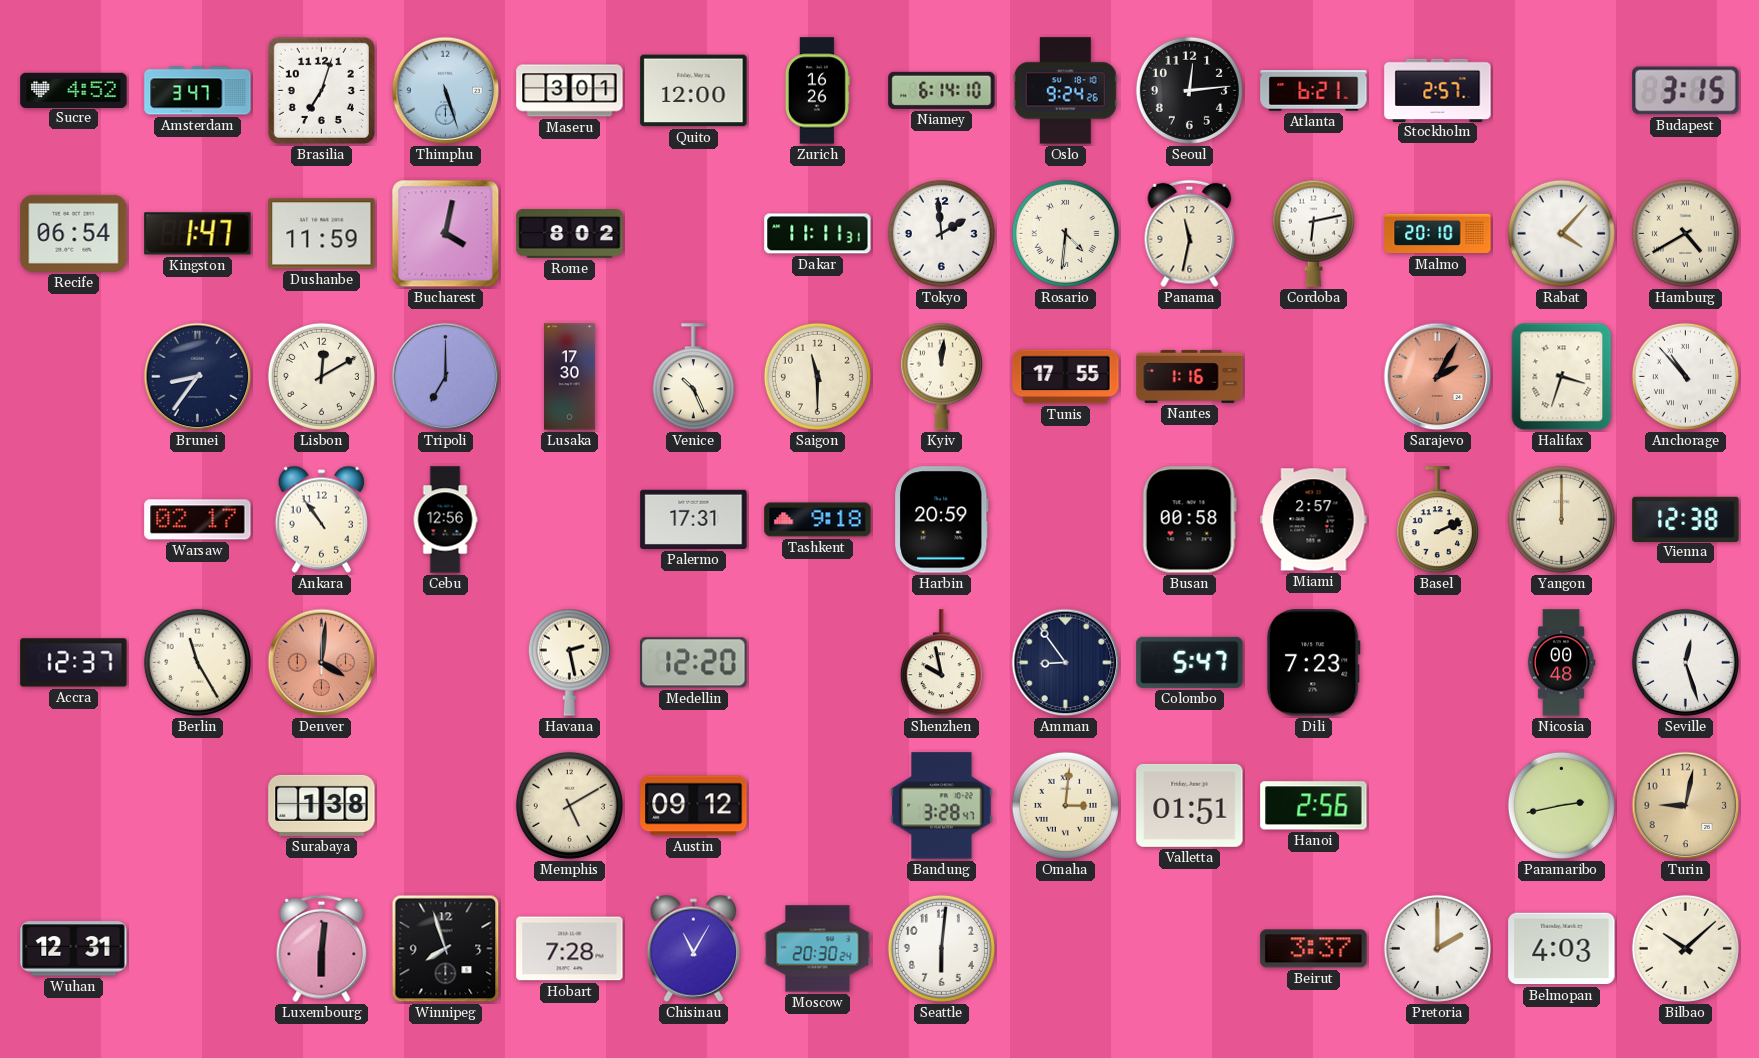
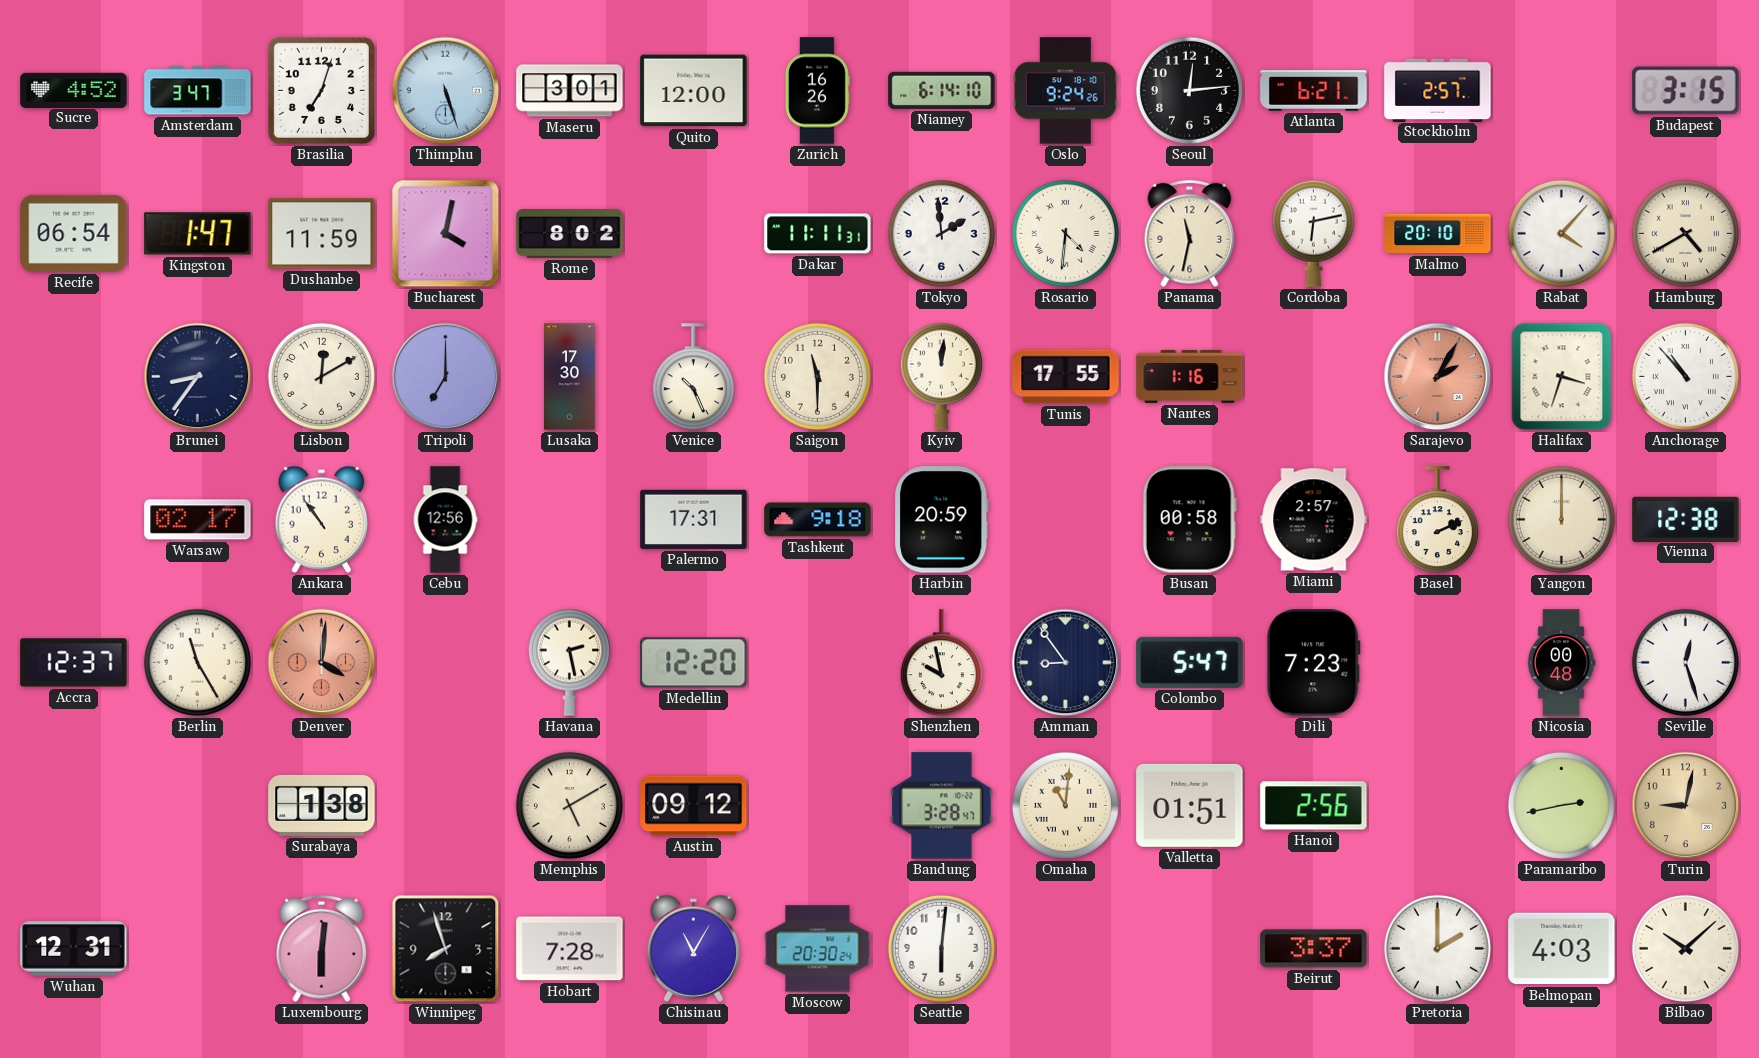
Omaha: 3:01 -> 11:01
